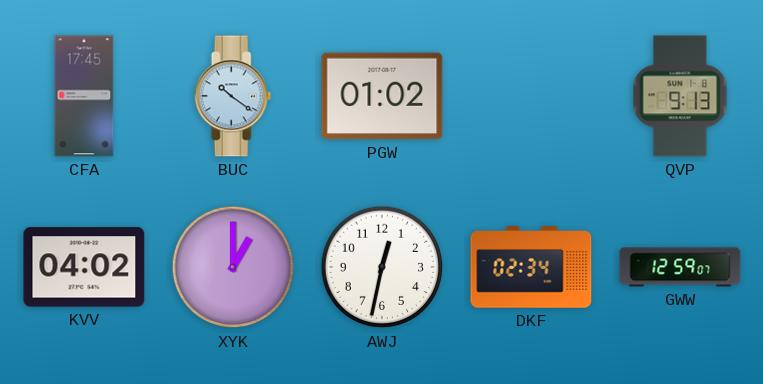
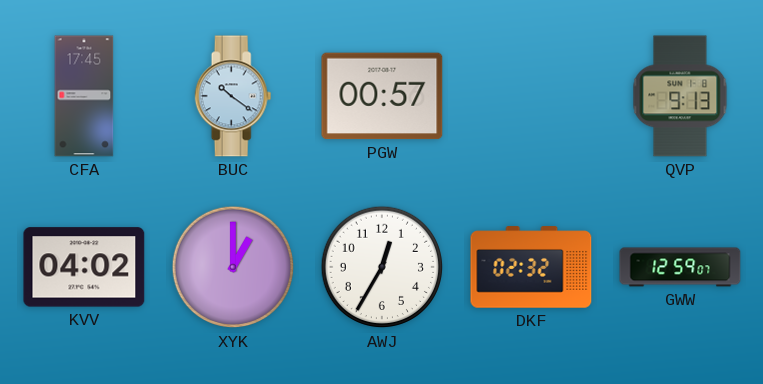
PGW: 01:02 -> 00:57
AWJ: 12:32 -> 12:35
DKF: 02:34 -> 02:32
